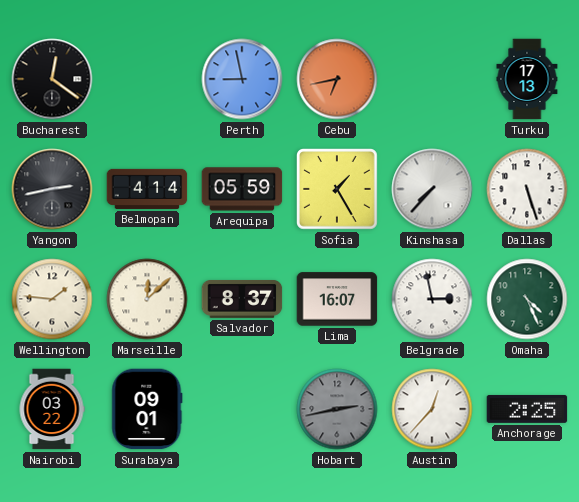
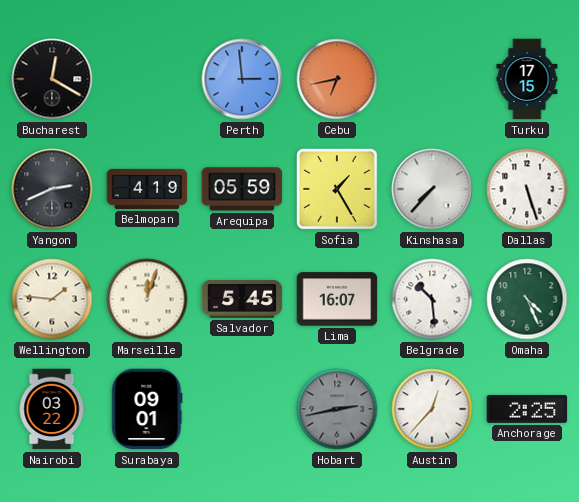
Bucharest: 12:21 -> 12:20
Perth: 8:58 -> 2:59
Turku: 17:13 -> 17:15
Yangon: 2:43 -> 2:41
Belmopan: 4:14 -> 4:19
Marseille: 12:08 -> 12:03
Salvador: 8:37 -> 5:45
Belgrade: 2:58 -> 10:29
